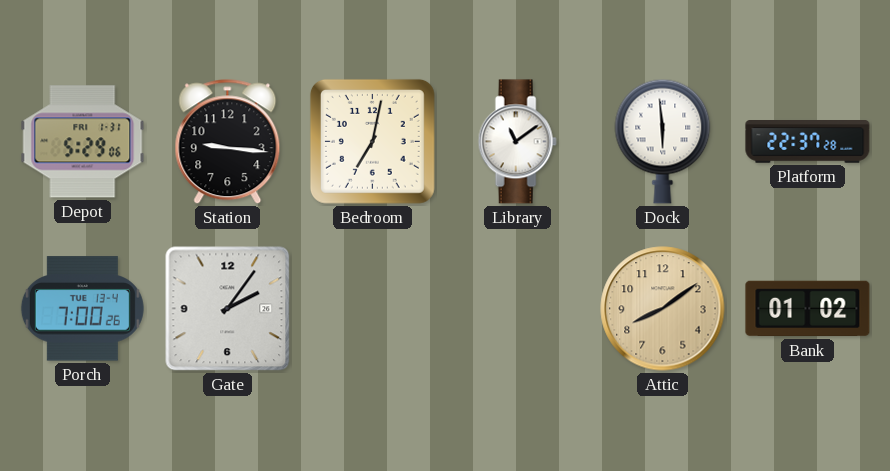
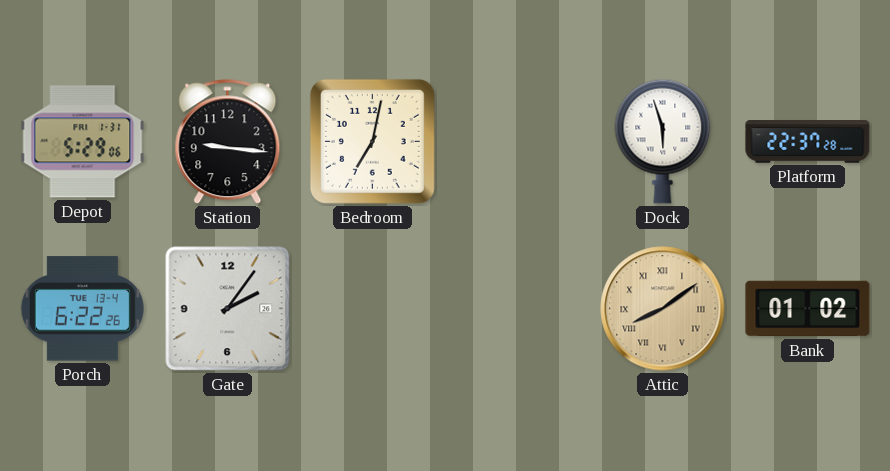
Library: 11:09 -> none
Dock: 5:59 -> 5:57
Porch: 7:00 -> 6:22
Attic numerals: Arabic -> Roman
